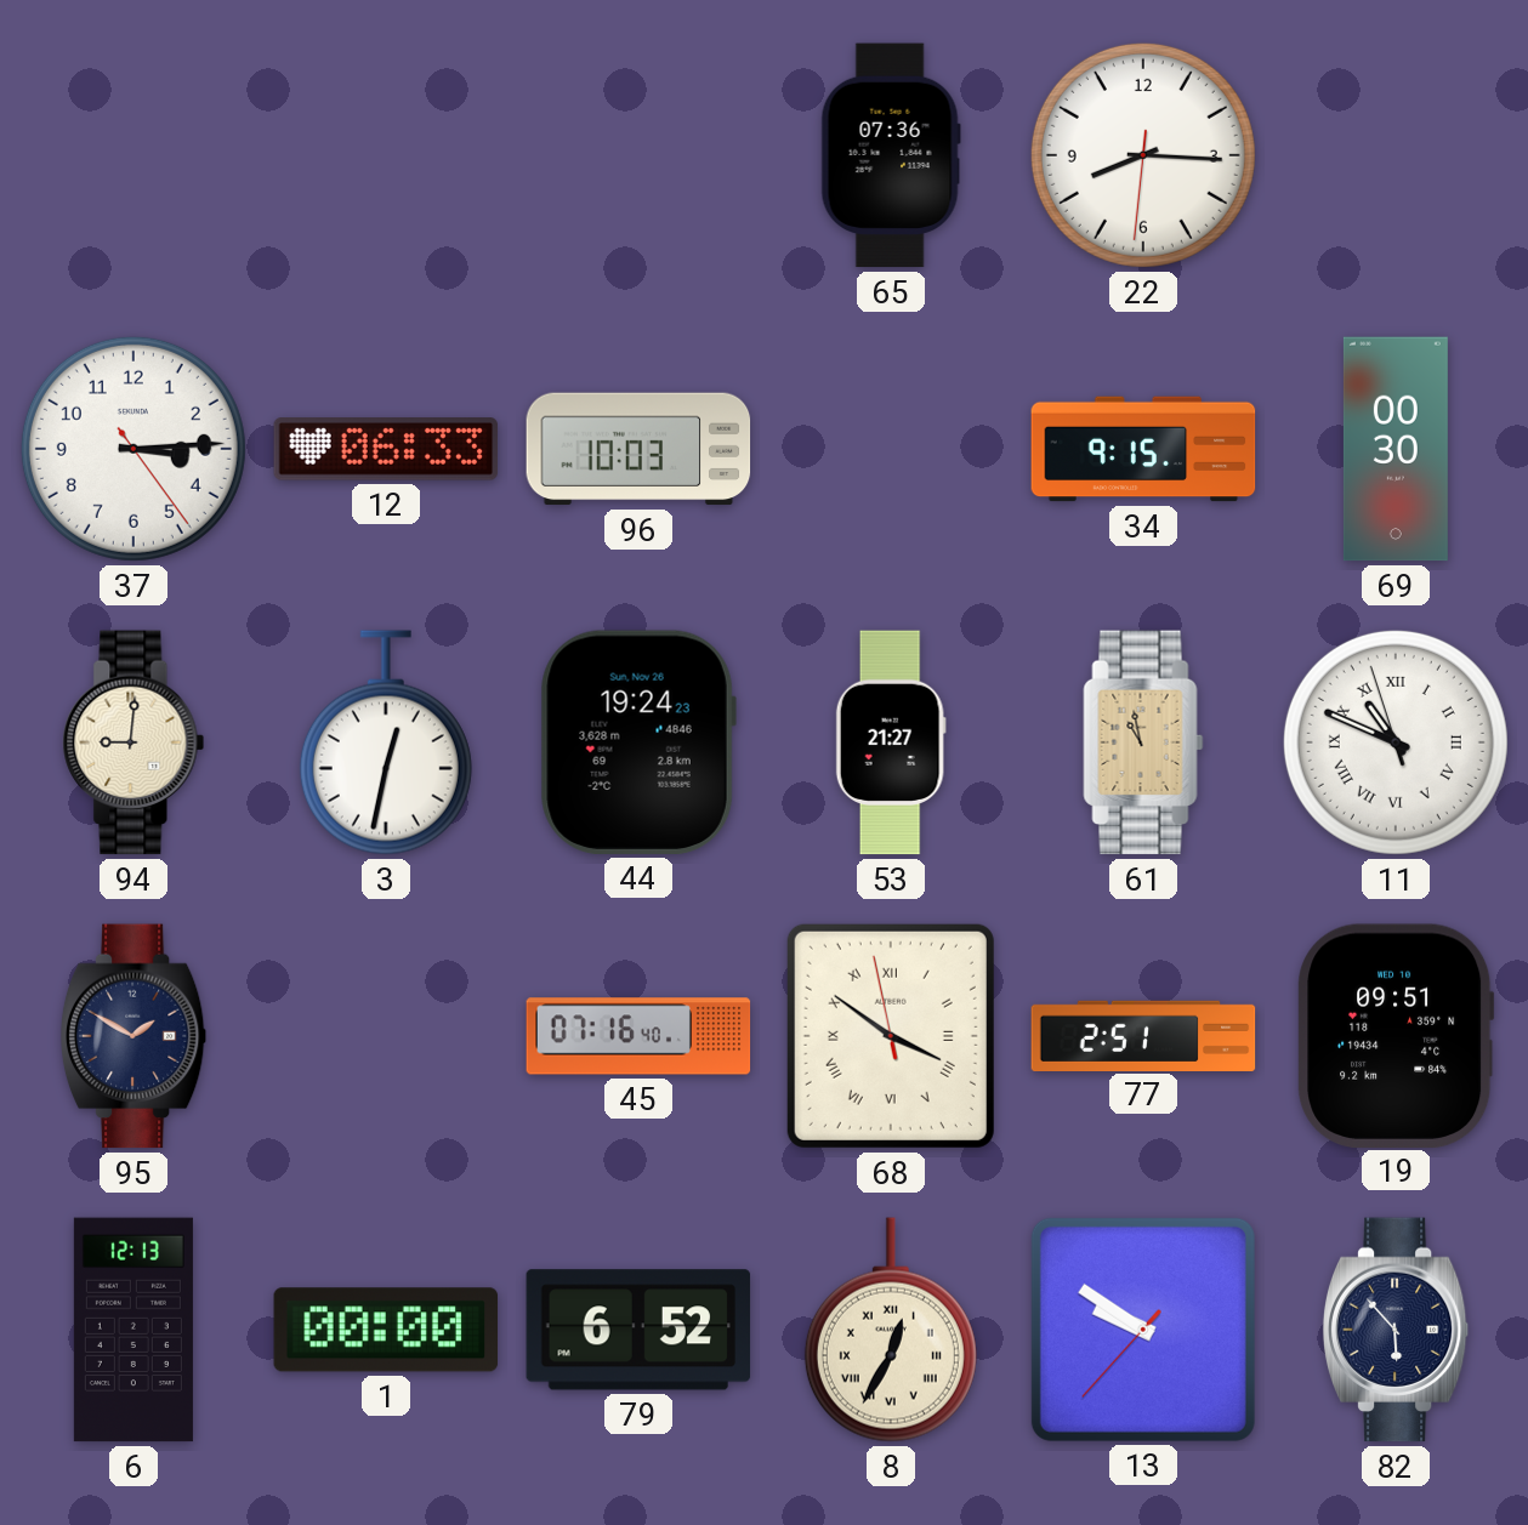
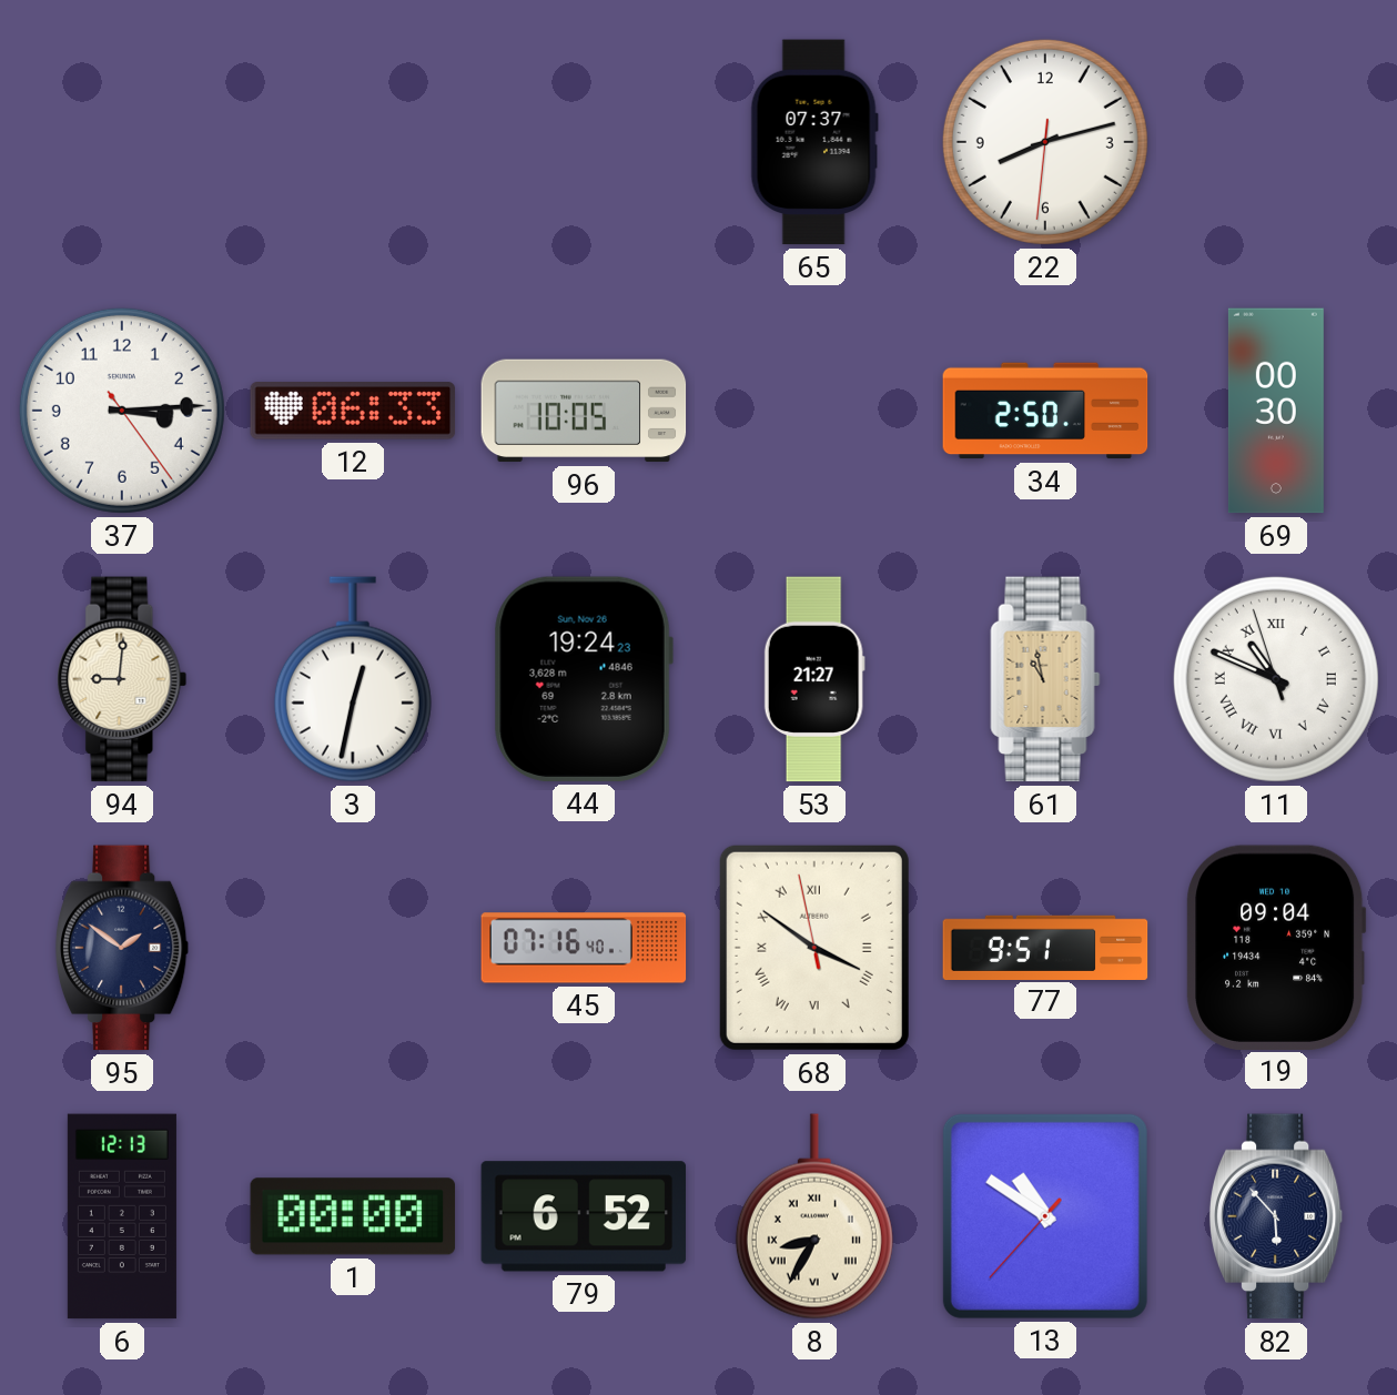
65: 07:36 -> 07:37
22: 8:15 -> 8:12
96: 10:03 -> 10:05
34: 9:15 -> 2:50
95: 1:50 -> 1:51
77: 2:51 -> 9:51
19: 09:51 -> 09:04
8: 12:35 -> 8:35
13: 9:50 -> 10:50
